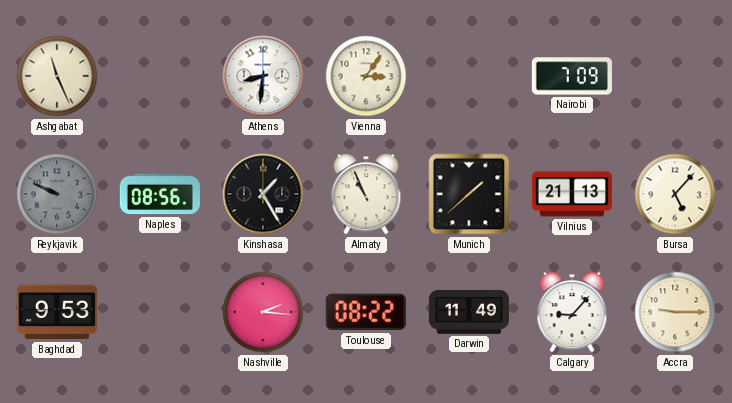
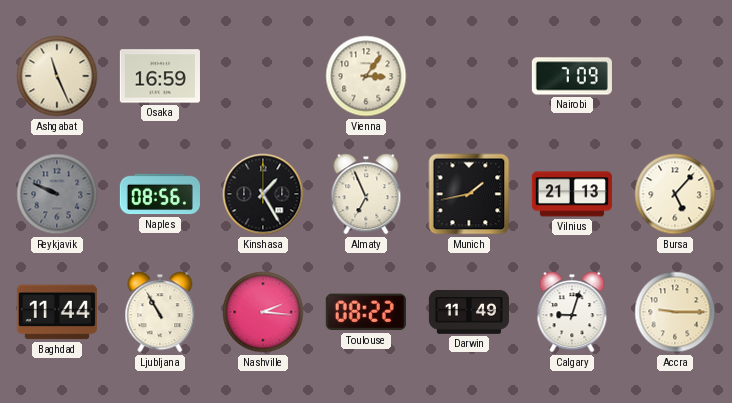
Osaka: none -> 16:59
Athens: 8:31 -> none
Almaty: 10:56 -> 6:56
Munich: 1:38 -> 1:43
Baghdad: 9:53 -> 11:44
Ljubljana: none -> 10:55
Calgary: 9:07 -> 9:03
